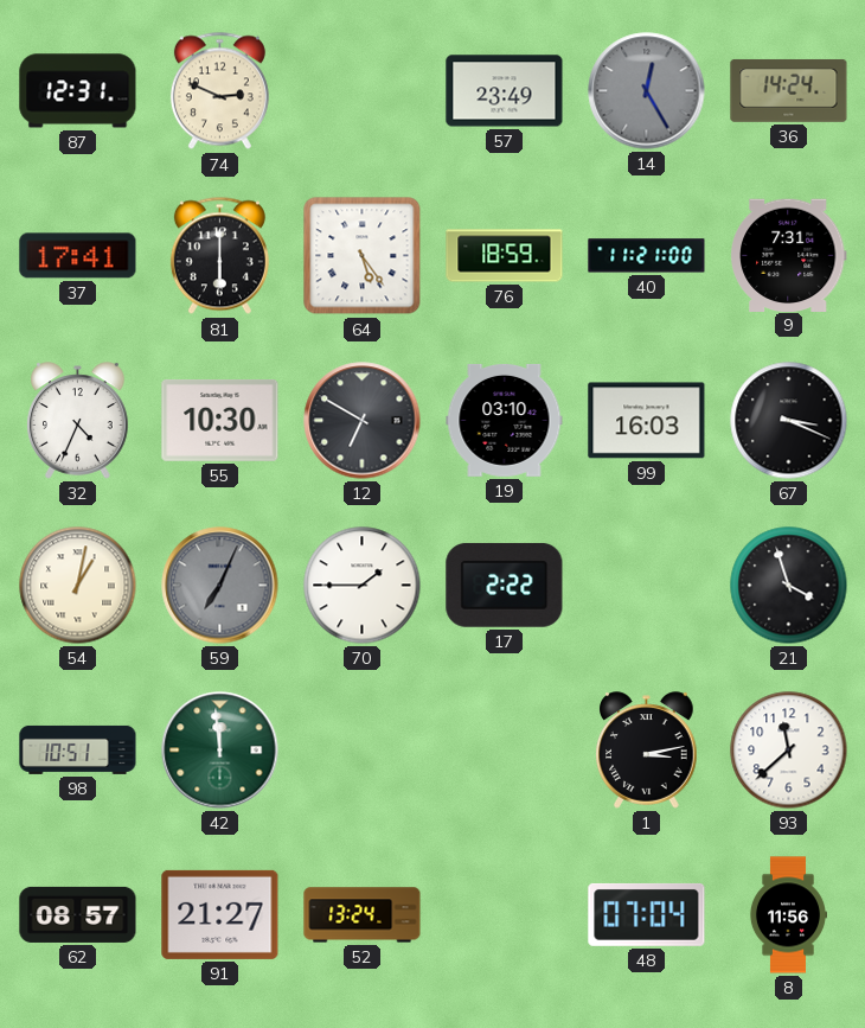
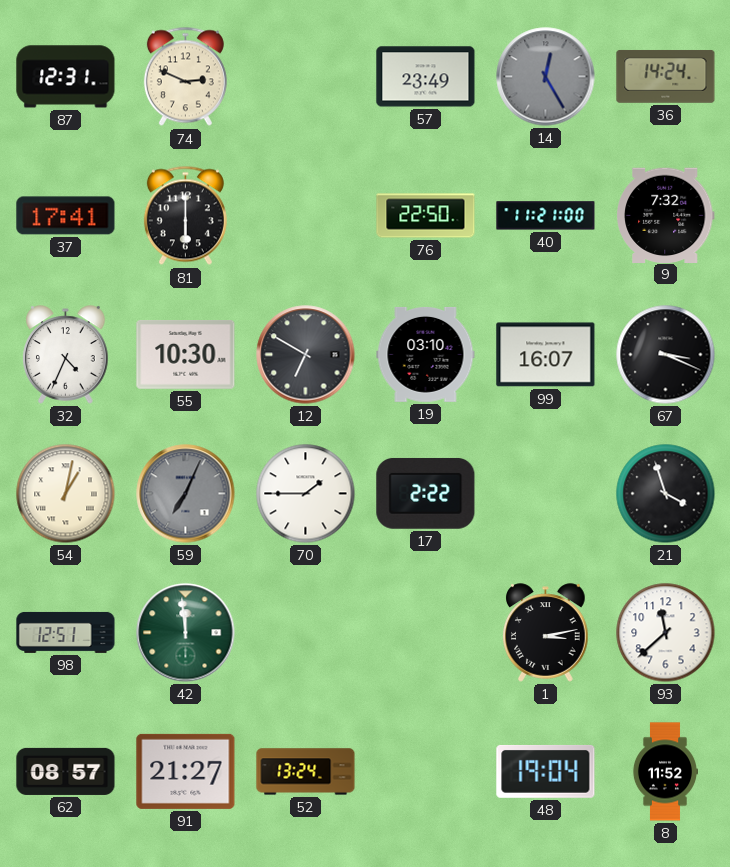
64: 5:24 -> none
76: 18:59 -> 22:50
9: 7:31 -> 7:32
99: 16:03 -> 16:07
98: 10:51 -> 12:51
48: 07:04 -> 19:04
8: 11:56 -> 11:52
